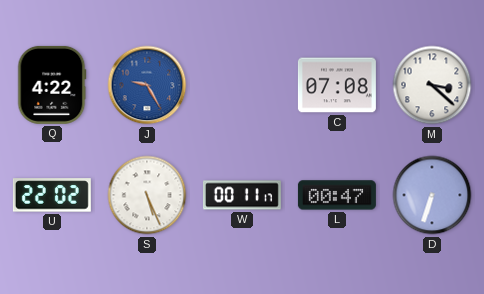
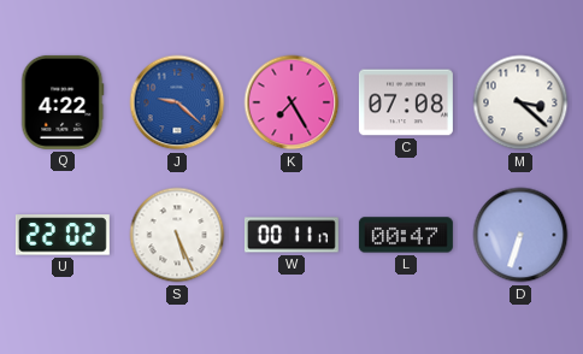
J: 9:25 -> 9:22
K: none -> 7:25
